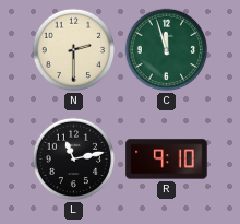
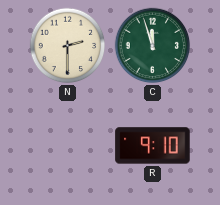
L: 11:13 -> none
